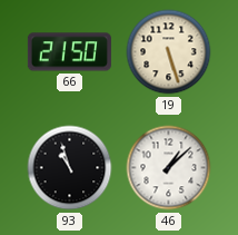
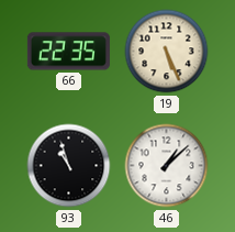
66: 21:50 -> 22:35
19: 5:27 -> 5:26
